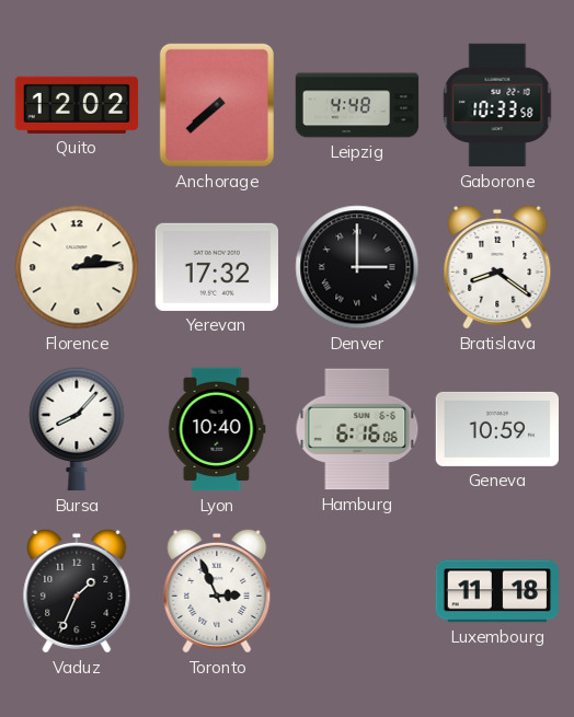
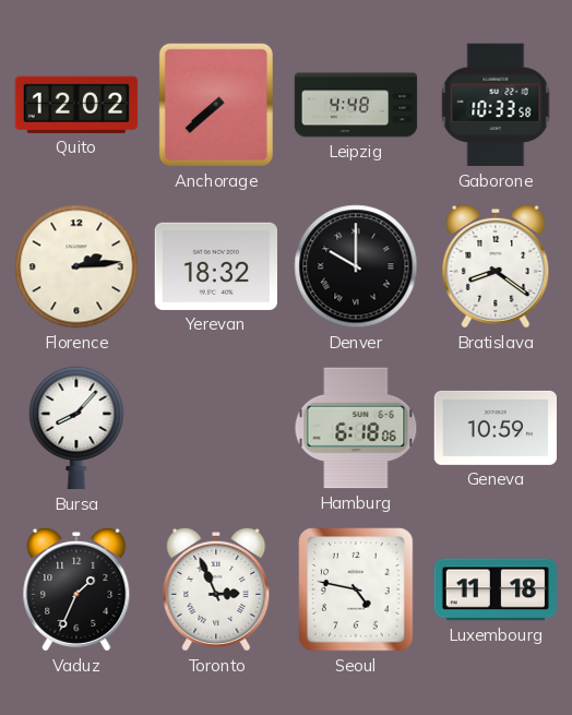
Yerevan: 17:32 -> 18:32
Denver: 3:00 -> 10:00
Lyon: 10:40 -> none
Hamburg: 6:16 -> 6:18
Seoul: none -> 4:47
